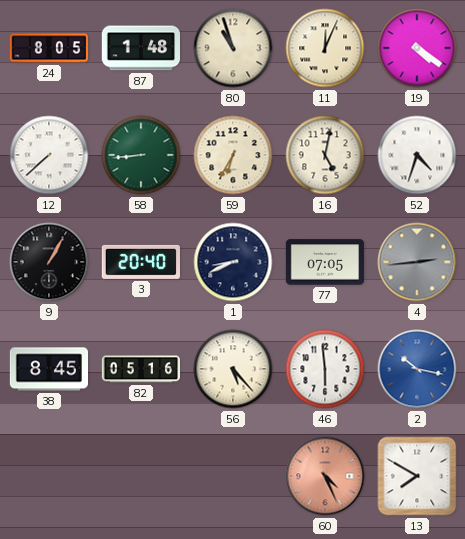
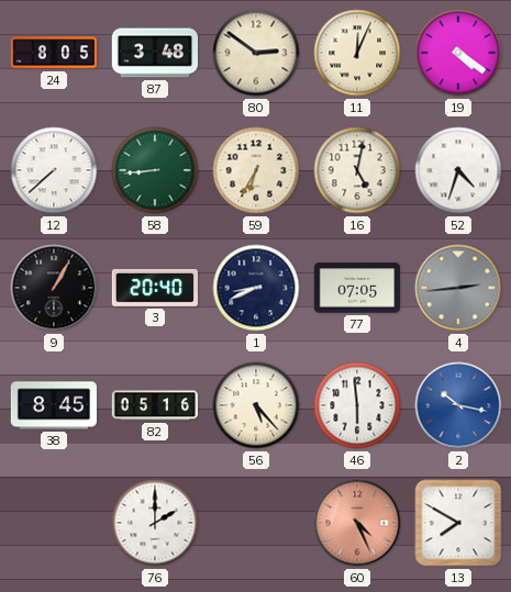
87: 1:48 -> 3:48
80: 10:57 -> 2:51
76: none -> 2:00
